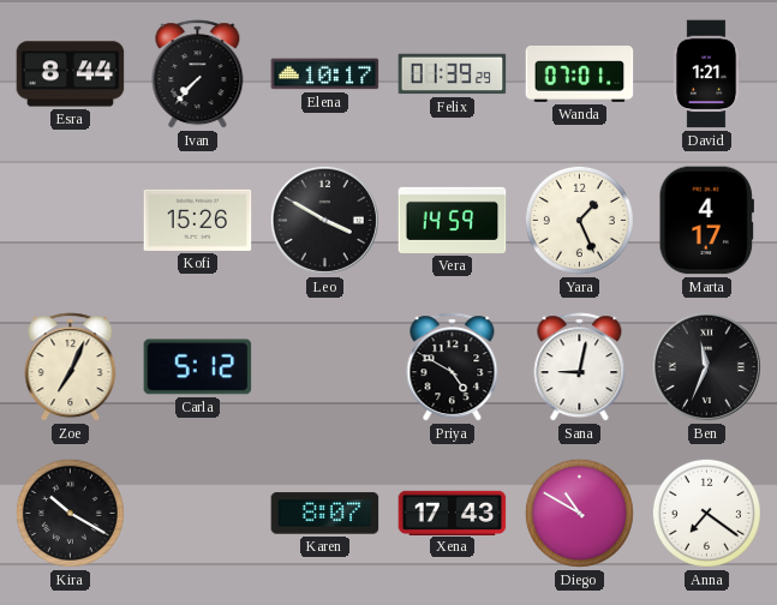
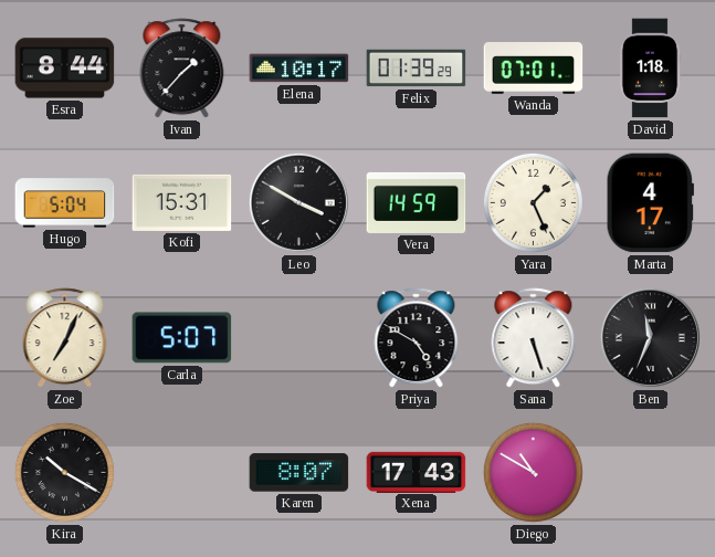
Ivan: 7:37 -> 1:37
David: 1:21 -> 1:18
Hugo: none -> 5:04
Kofi: 15:26 -> 15:31
Carla: 5:12 -> 5:07
Sana: 9:02 -> 5:27
Anna: 7:21 -> none
